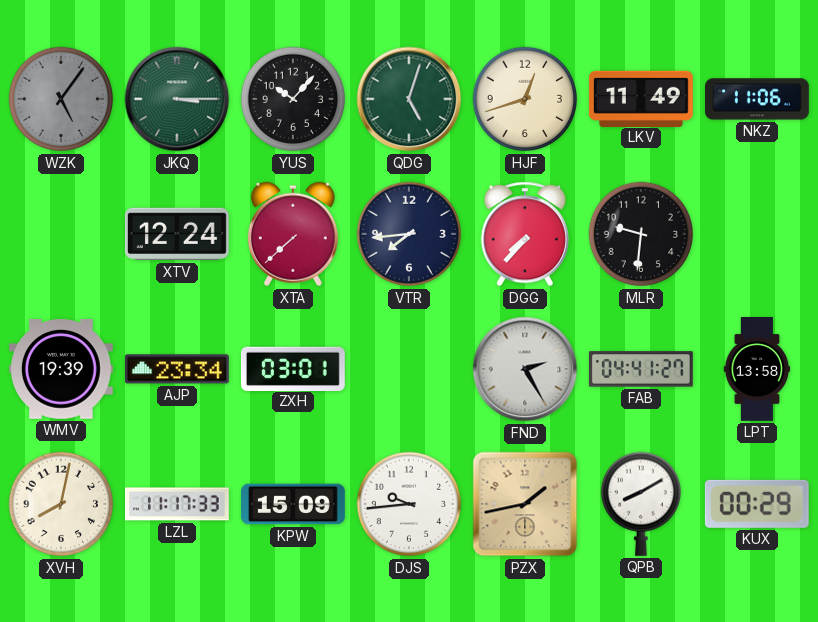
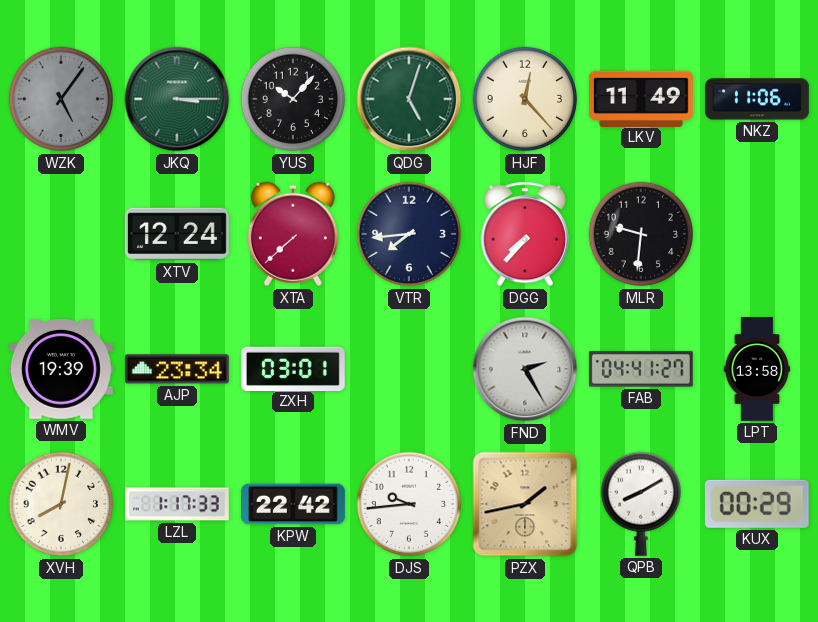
HJF: 12:42 -> 12:23
LZL: 11:17 -> 1:17
KPW: 15:09 -> 22:42
